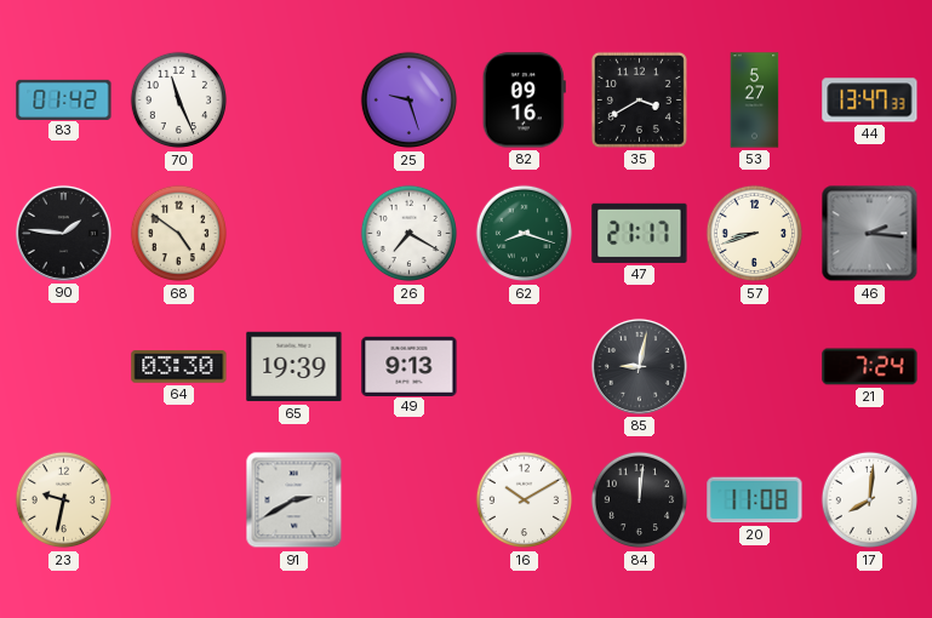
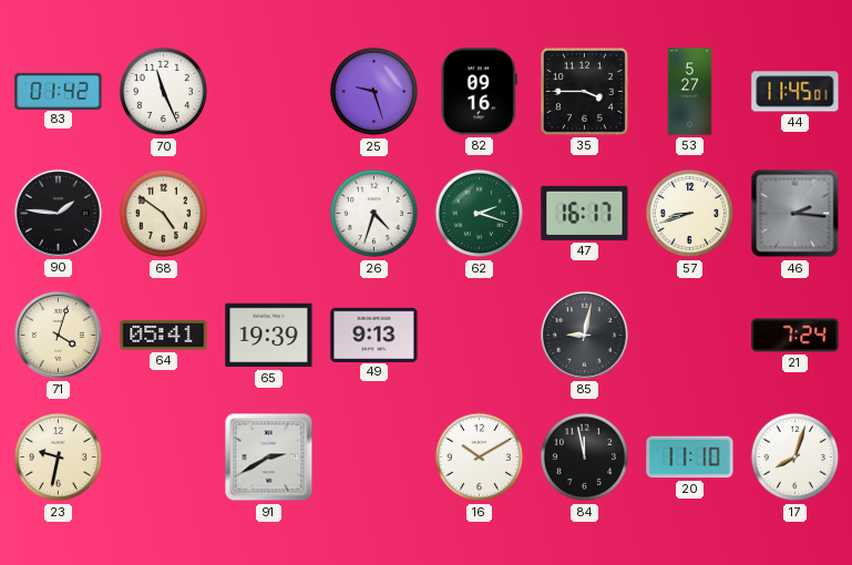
35: 3:40 -> 3:45
44: 13:47 -> 11:45
26: 7:20 -> 4:33
62: 8:18 -> 2:18
47: 21:17 -> 16:17
71: none -> 4:03
64: 03:30 -> 05:41
84: 12:01 -> 11:58
20: 11:08 -> 11:10
17: 8:01 -> 8:03
